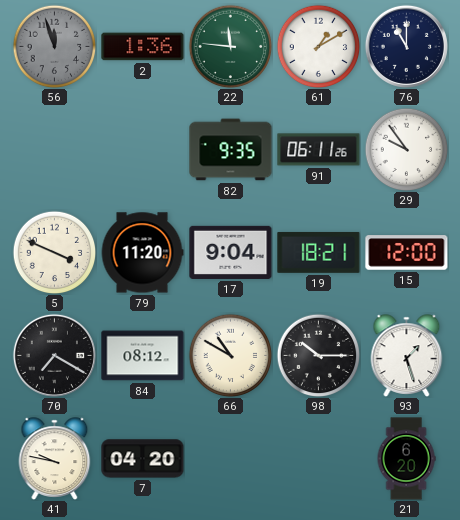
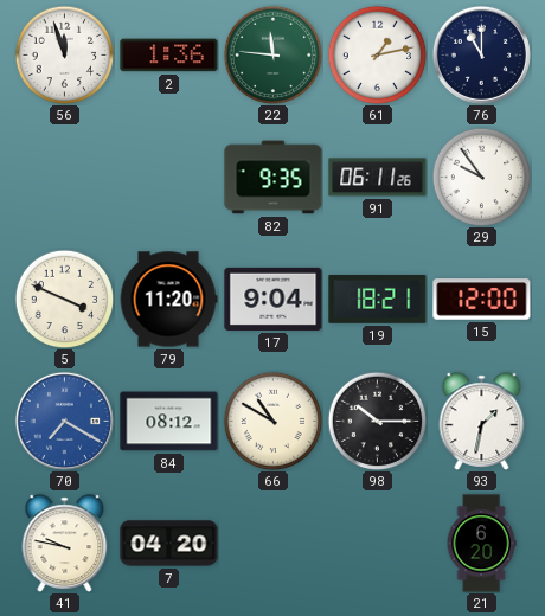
56 dial: grey -> white
61: 1:10 -> 1:13
70 dial: black -> blue
93: 1:27 -> 1:32
